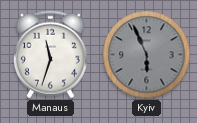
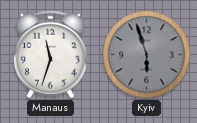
Kyiv: 5:56 -> 5:57
